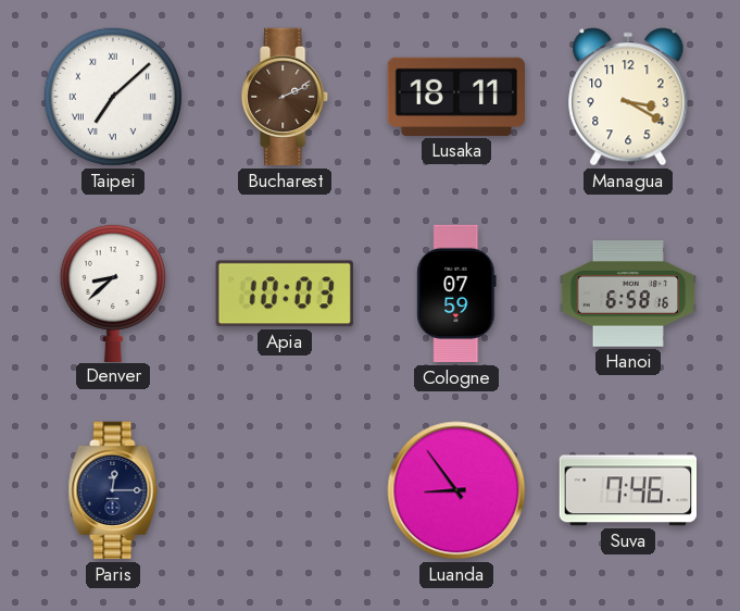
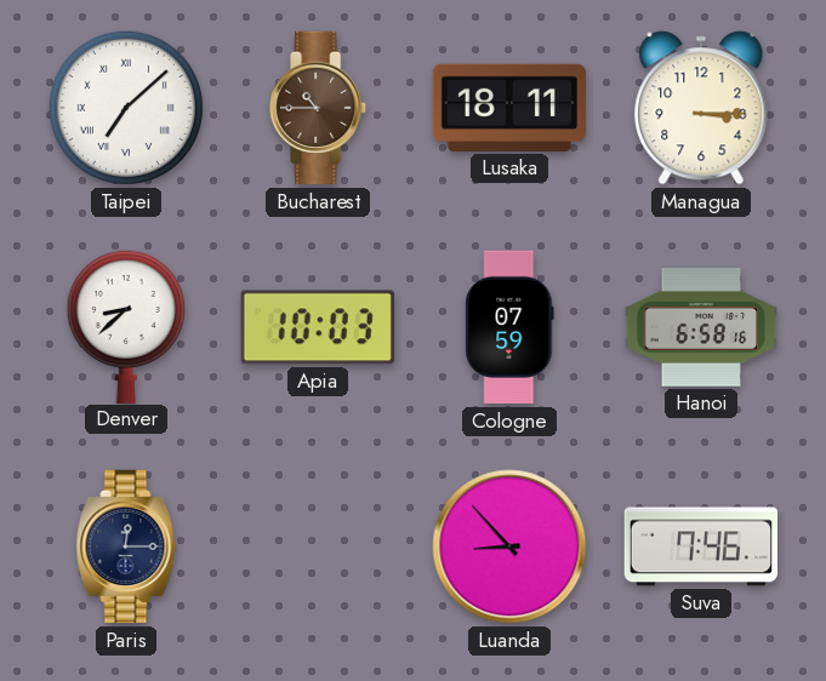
Bucharest: 2:11 -> 10:45
Managua: 3:20 -> 3:15
Luanda: 8:54 -> 8:53
